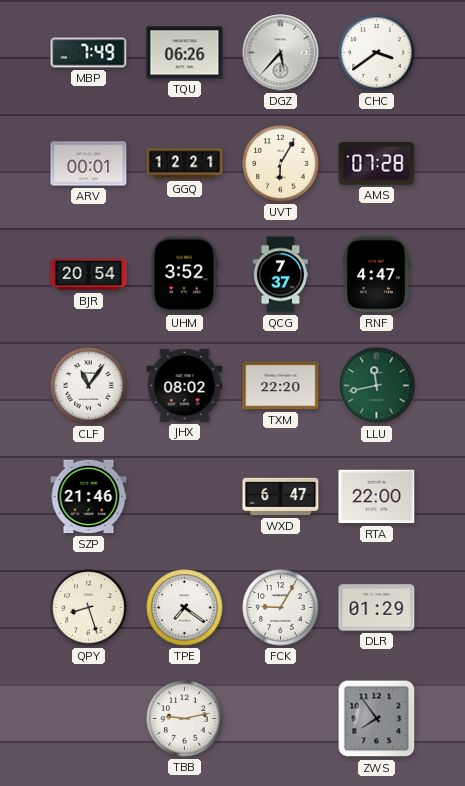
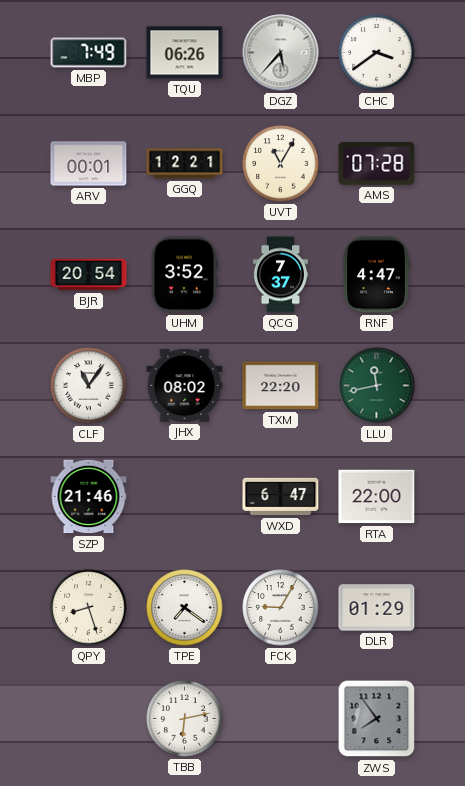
UVT: 6:05 -> 11:05
TBB: 9:13 -> 6:13
